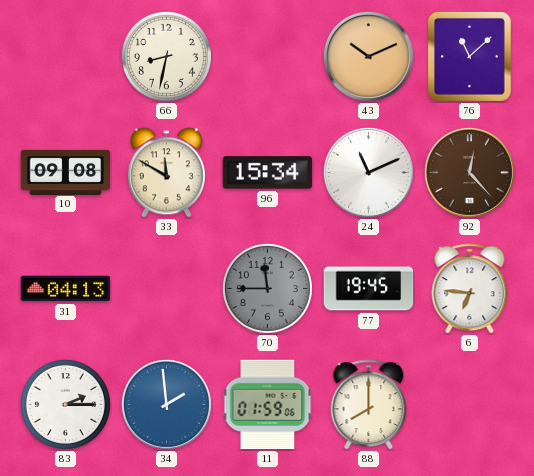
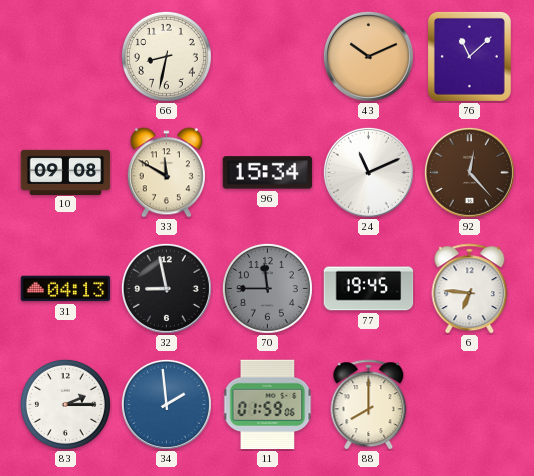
32: none -> 8:58
